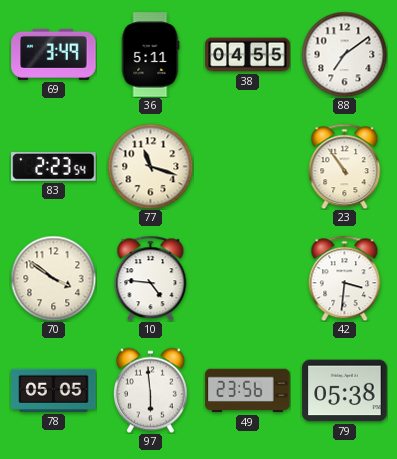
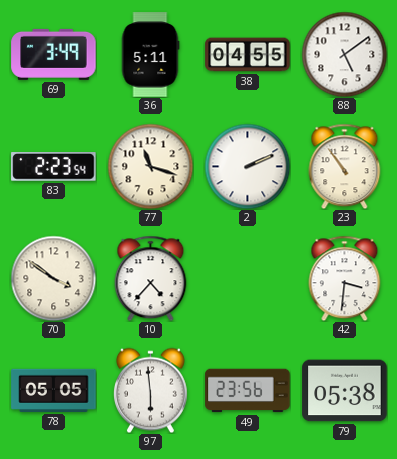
88: 7:09 -> 5:09
2: none -> 2:11
10: 4:46 -> 4:37
